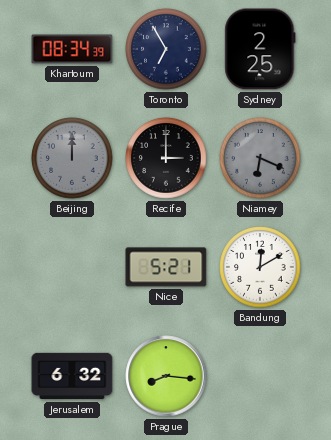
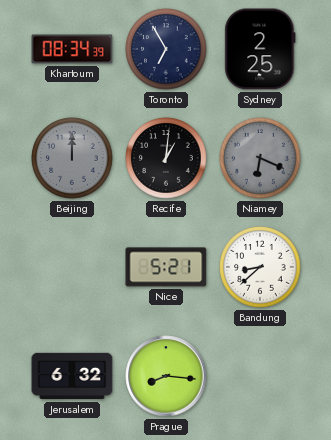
Recife: 3:00 -> 1:01
Bandung: 12:10 -> 8:38
